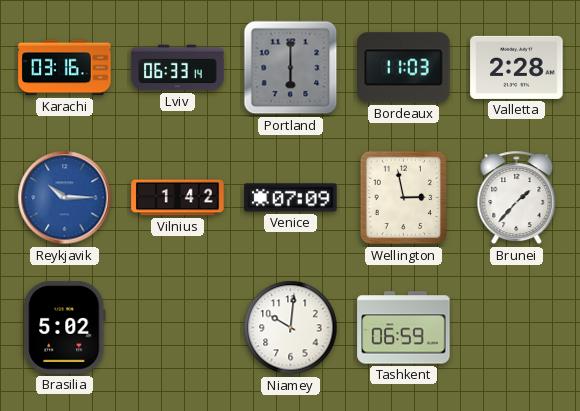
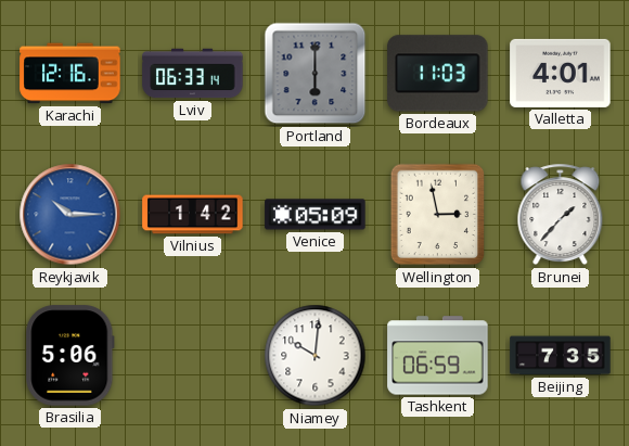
Karachi: 03:16 -> 12:16
Valletta: 2:28 -> 4:01
Venice: 07:09 -> 05:09
Brasilia: 5:02 -> 5:06
Beijing: none -> 7:35
